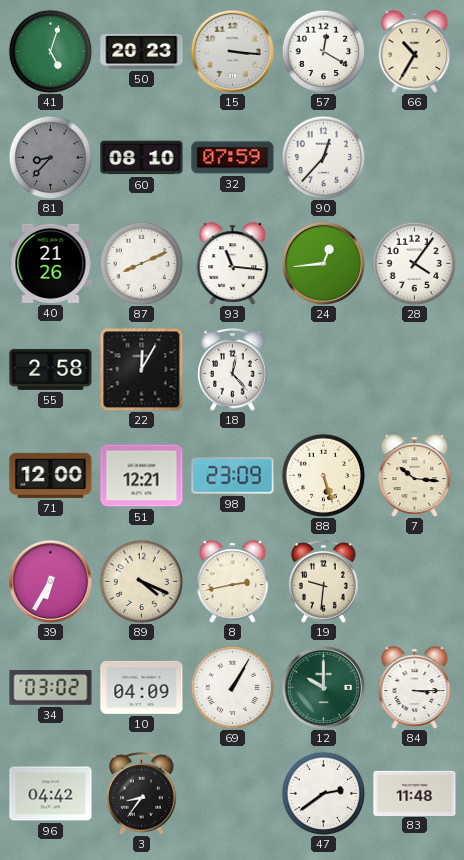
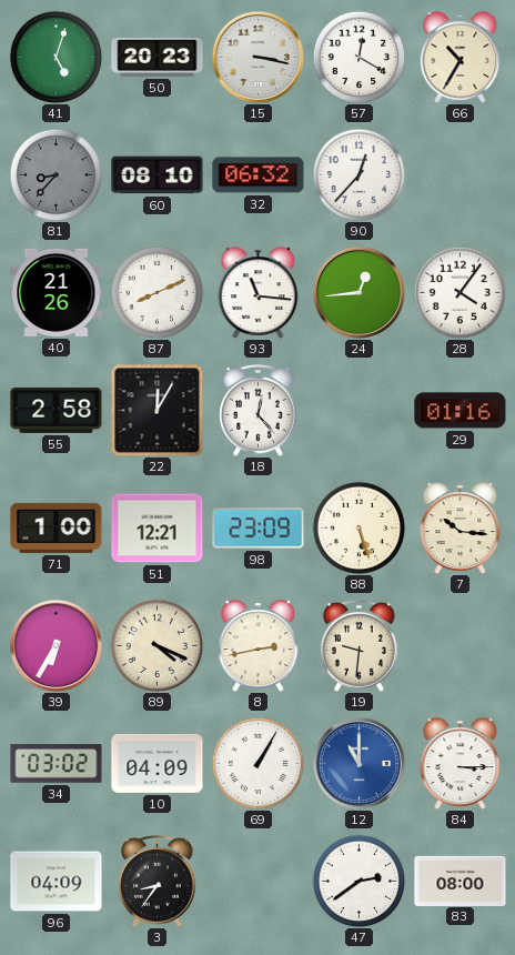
15: 3:16 -> 3:17
32: 07:59 -> 06:32
29: none -> 01:16
71: 12:00 -> 1:00
12: 10:00 -> 11:00
12 dial: green -> blue
96: 04:42 -> 04:09
83: 11:48 -> 08:00
